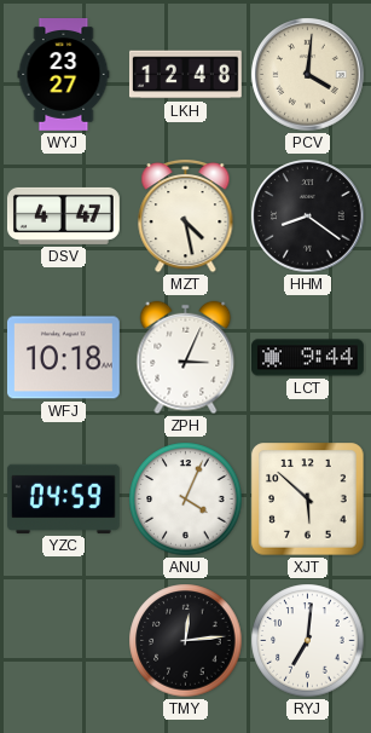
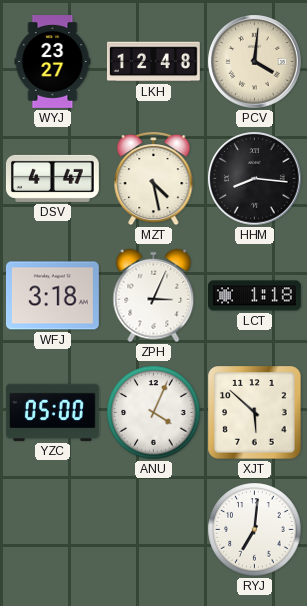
HHM: 8:21 -> 8:16
WFJ: 10:18 -> 3:18
LCT: 9:44 -> 1:18
YZC: 04:59 -> 05:00
TMY: 12:14 -> none
